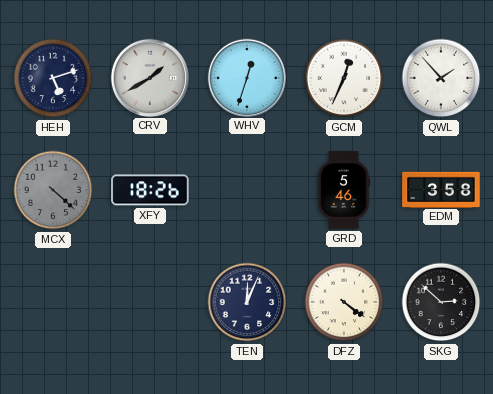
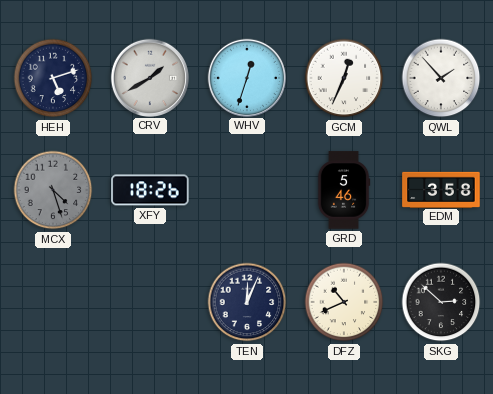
MCX: 4:22 -> 4:27
DFZ: 4:21 -> 10:41
